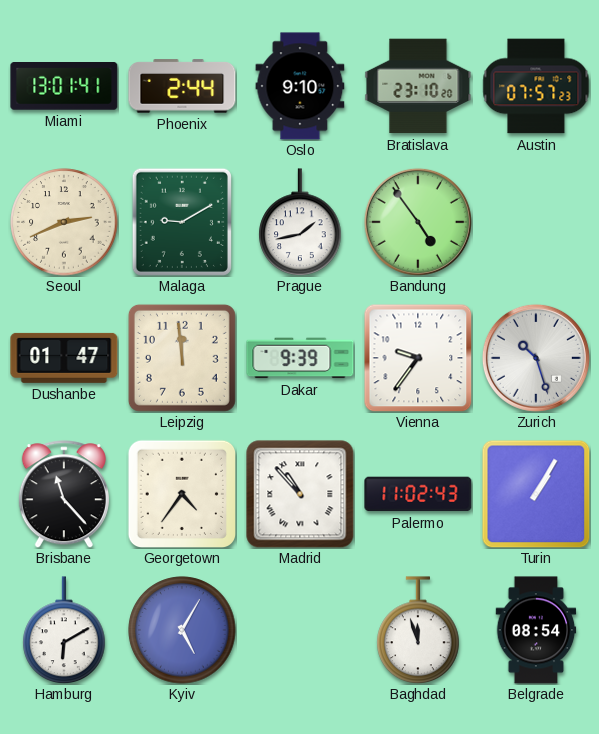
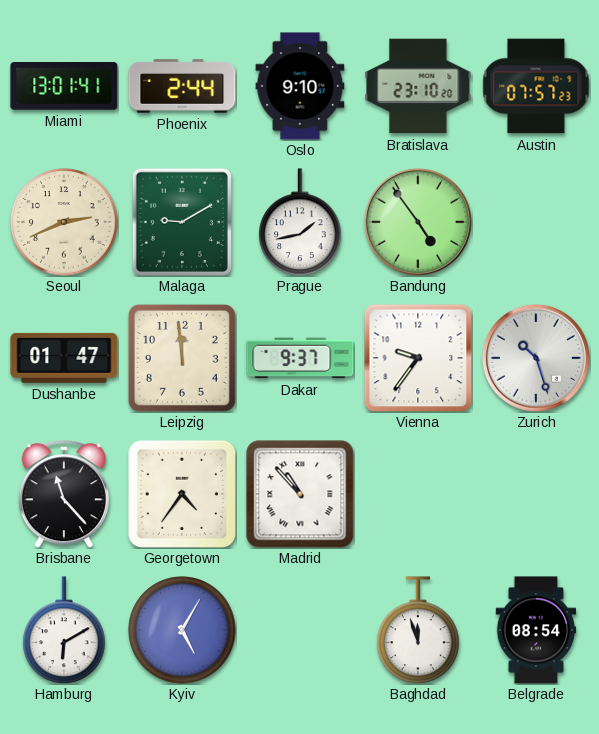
Dakar: 9:39 -> 9:37
Palermo: 11:02 -> none
Turin: 1:05 -> none
